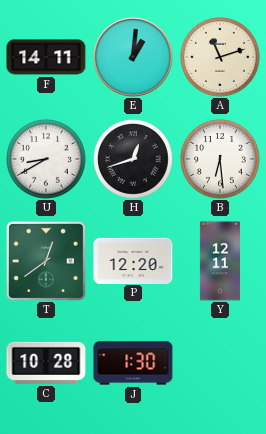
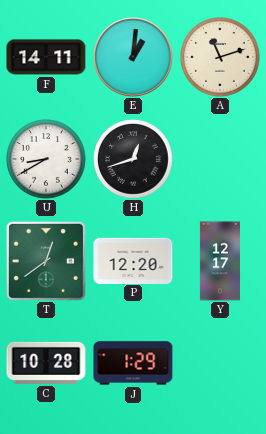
B: 6:29 -> none
Y: 12:11 -> 12:17
J: 1:30 -> 1:29
